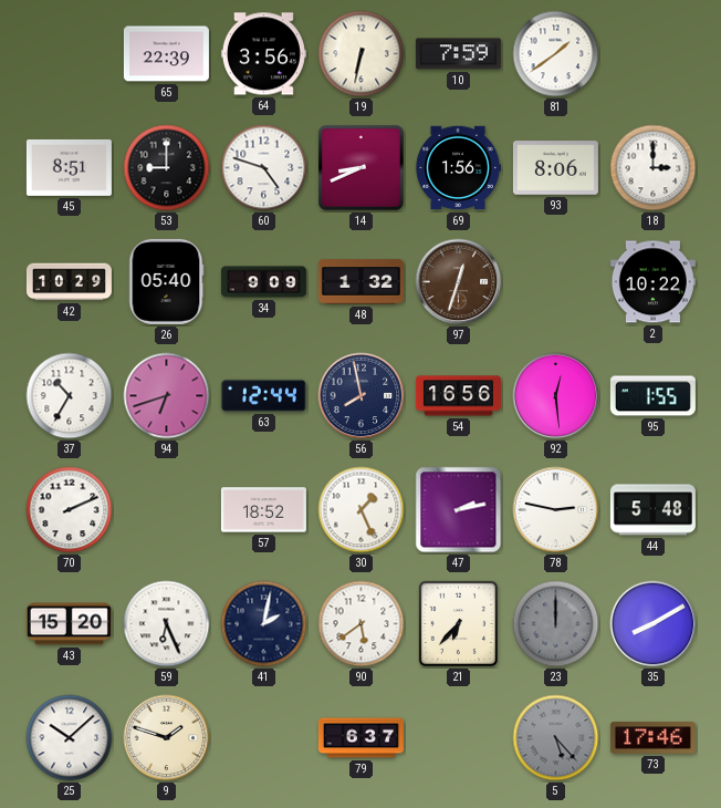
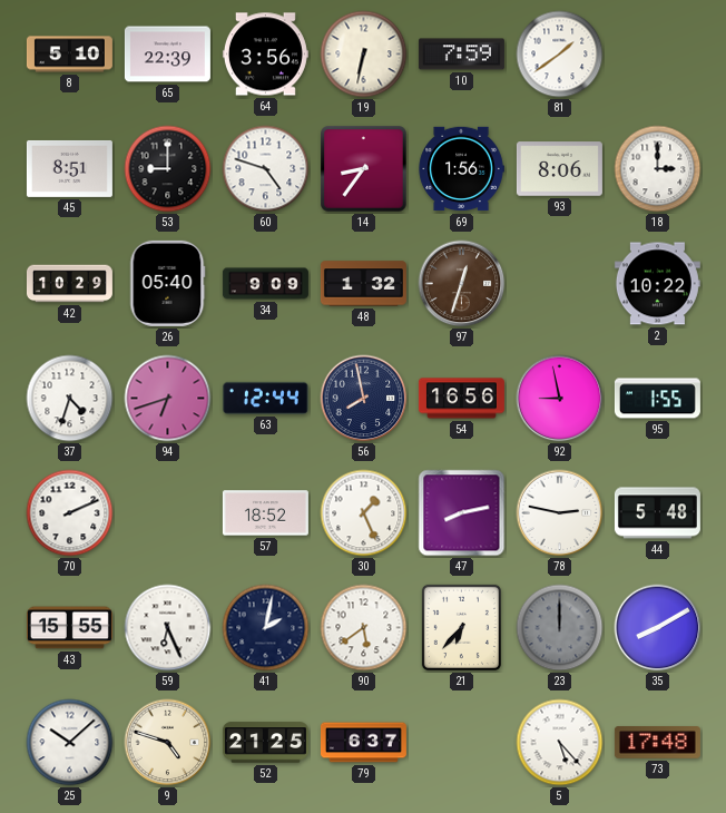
8: none -> 5:10
14: 8:41 -> 8:36
37: 10:35 -> 4:33
92: 12:29 -> 8:58
47: 2:13 -> 8:13
43: 15:20 -> 15:55
9: 1:48 -> 4:48
52: none -> 21:25
5 dial: grey -> white
73: 17:46 -> 17:48
